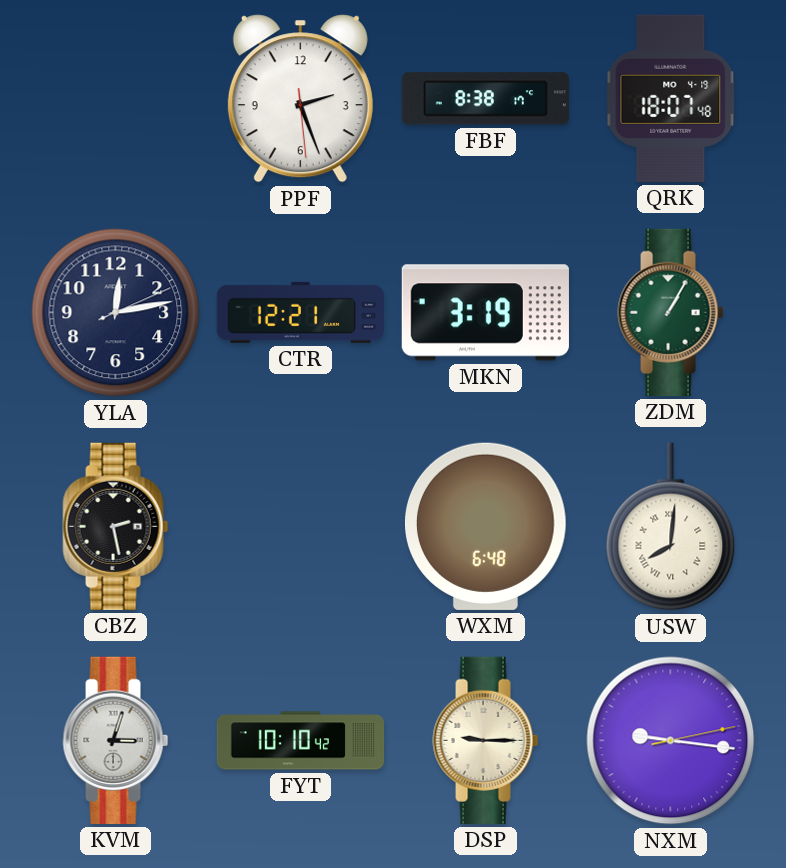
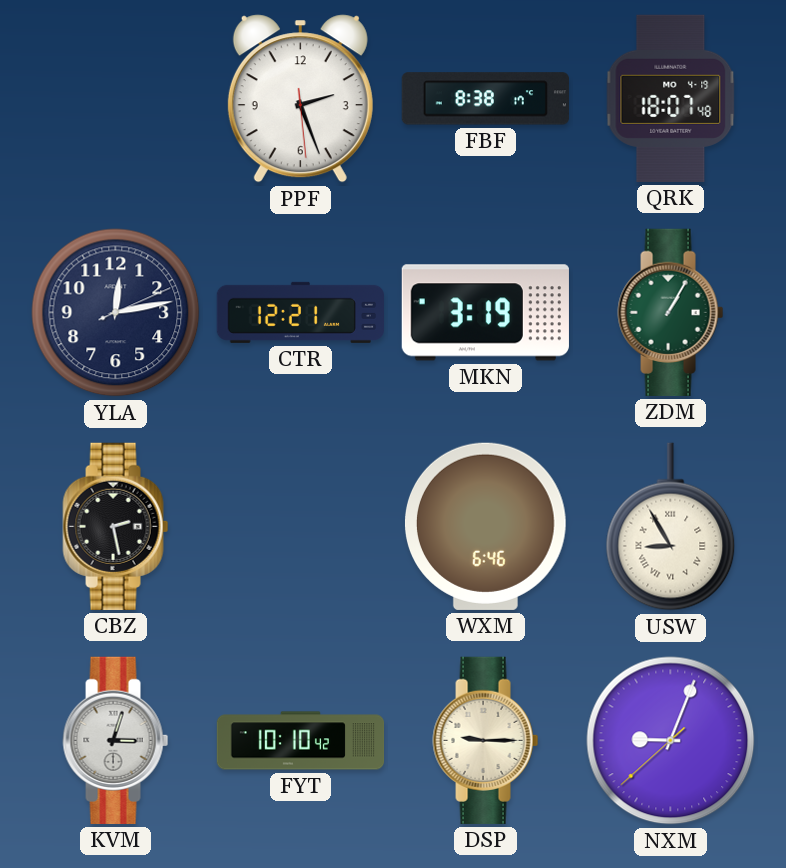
WXM: 6:48 -> 6:46
USW: 8:01 -> 8:55
NXM: 9:16 -> 9:03
